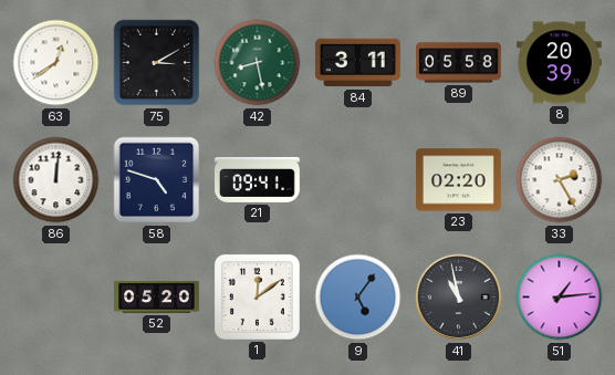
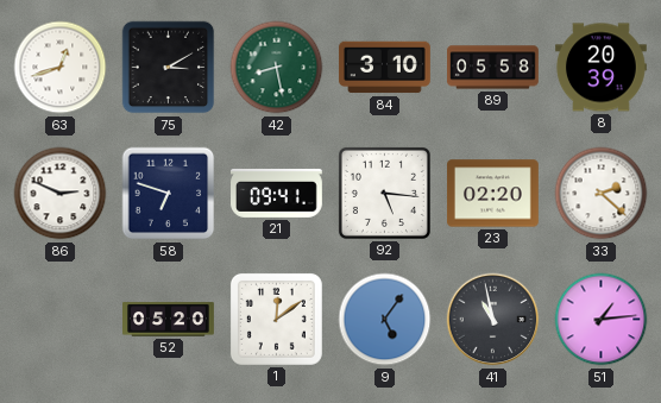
63: 12:39 -> 12:42
84: 3:11 -> 3:10
86: 12:01 -> 2:49
58: 4:48 -> 6:48
92: none -> 5:16
33: 2:25 -> 2:22
